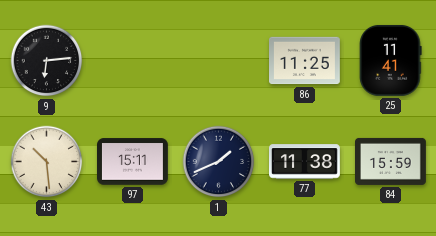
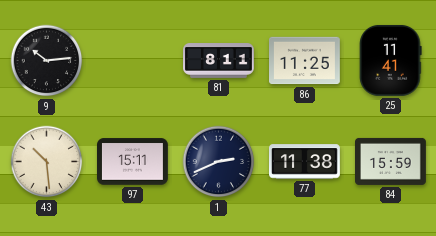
9: 6:14 -> 10:14
81: none -> 8:11
1: 1:41 -> 2:41
